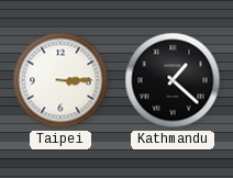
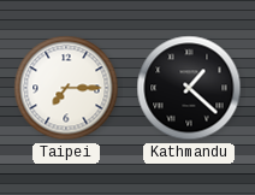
Taipei: 3:15 -> 7:15
